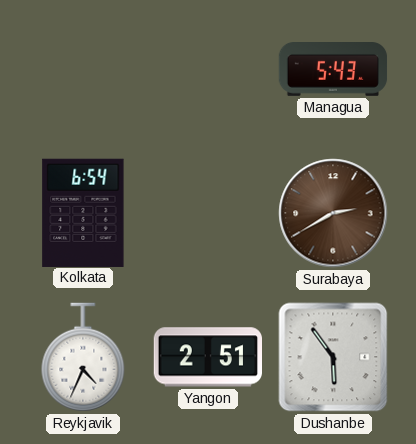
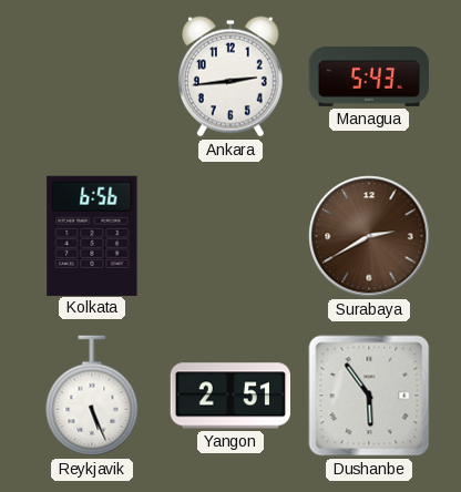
Ankara: none -> 2:44
Kolkata: 6:54 -> 6:56
Reykjavik: 4:34 -> 5:26
